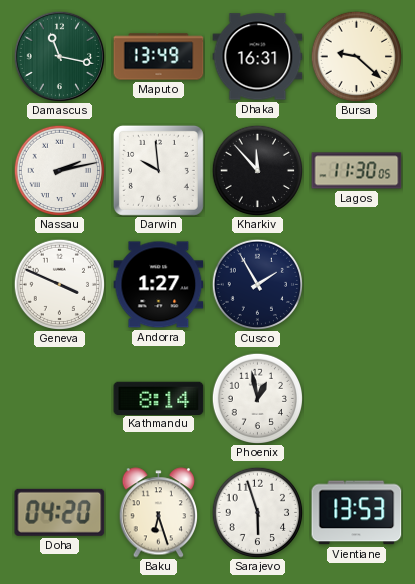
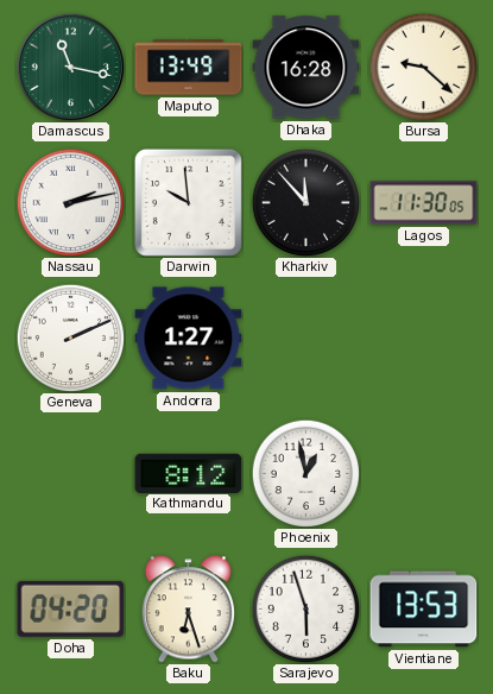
Dhaka: 16:31 -> 16:28
Geneva: 3:49 -> 2:11
Cusco: 1:55 -> none
Kathmandu: 8:14 -> 8:12
